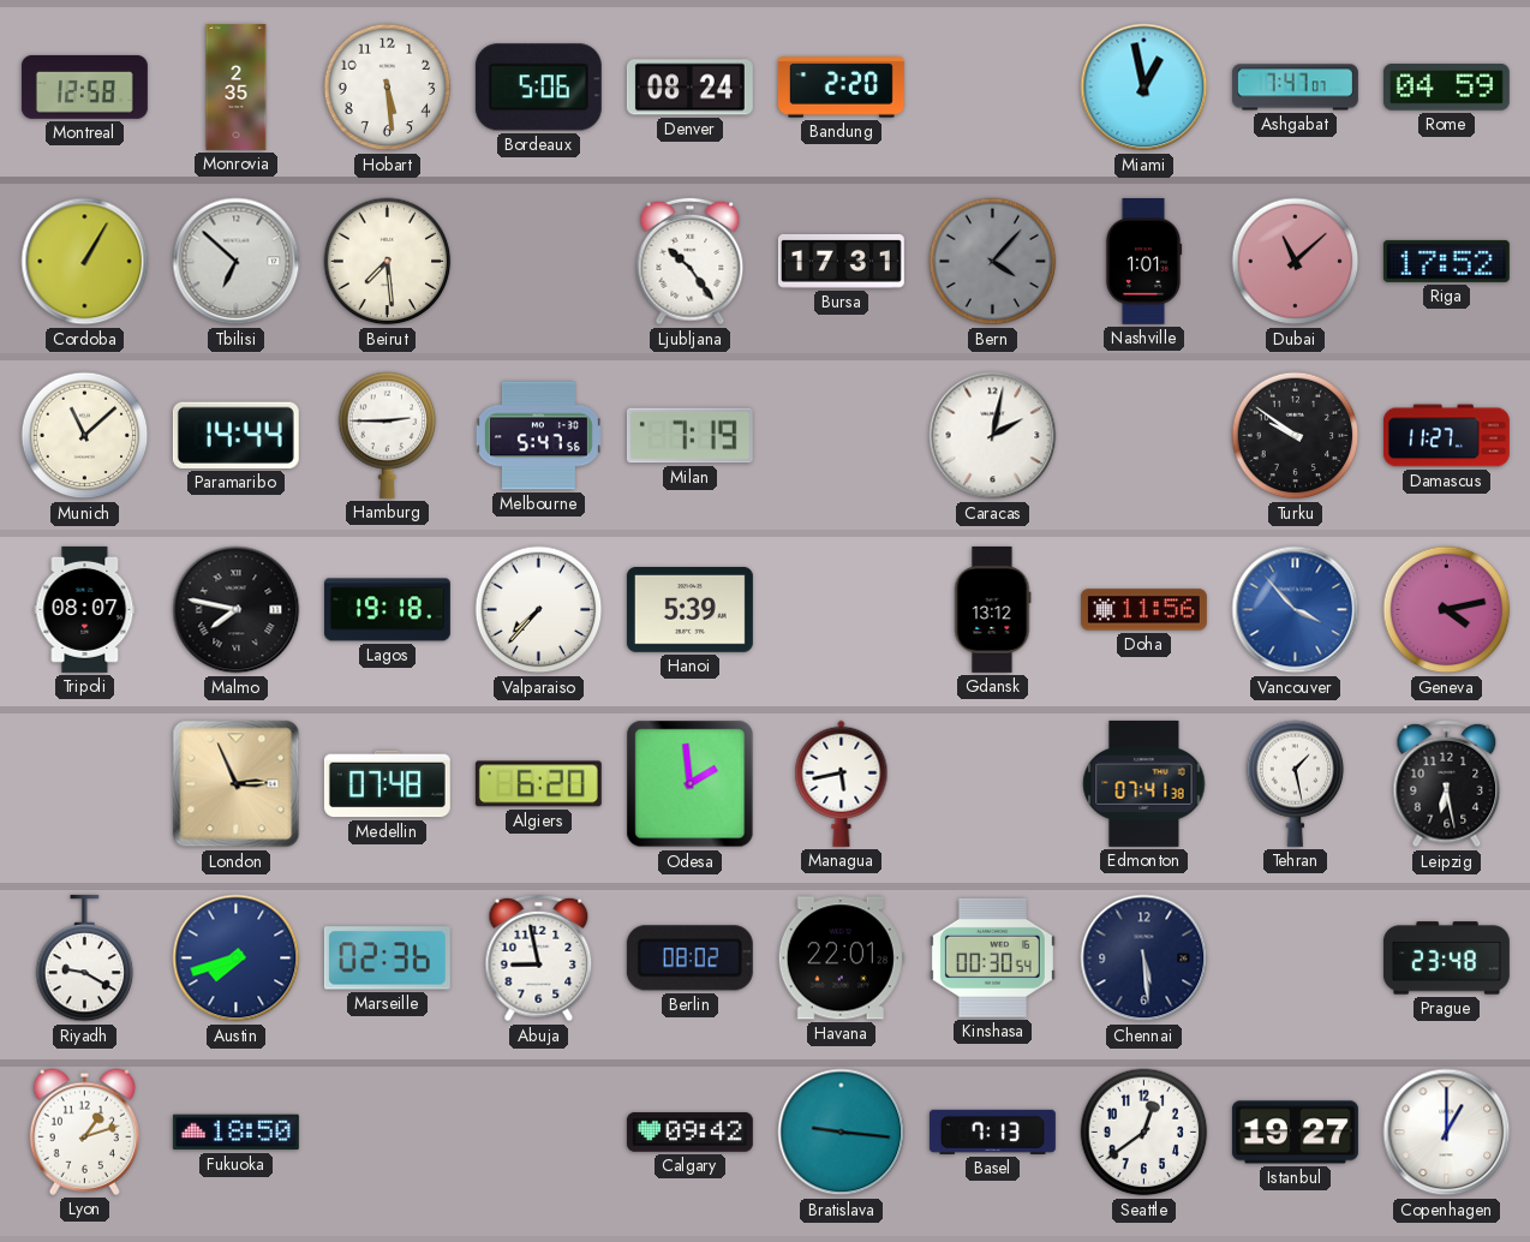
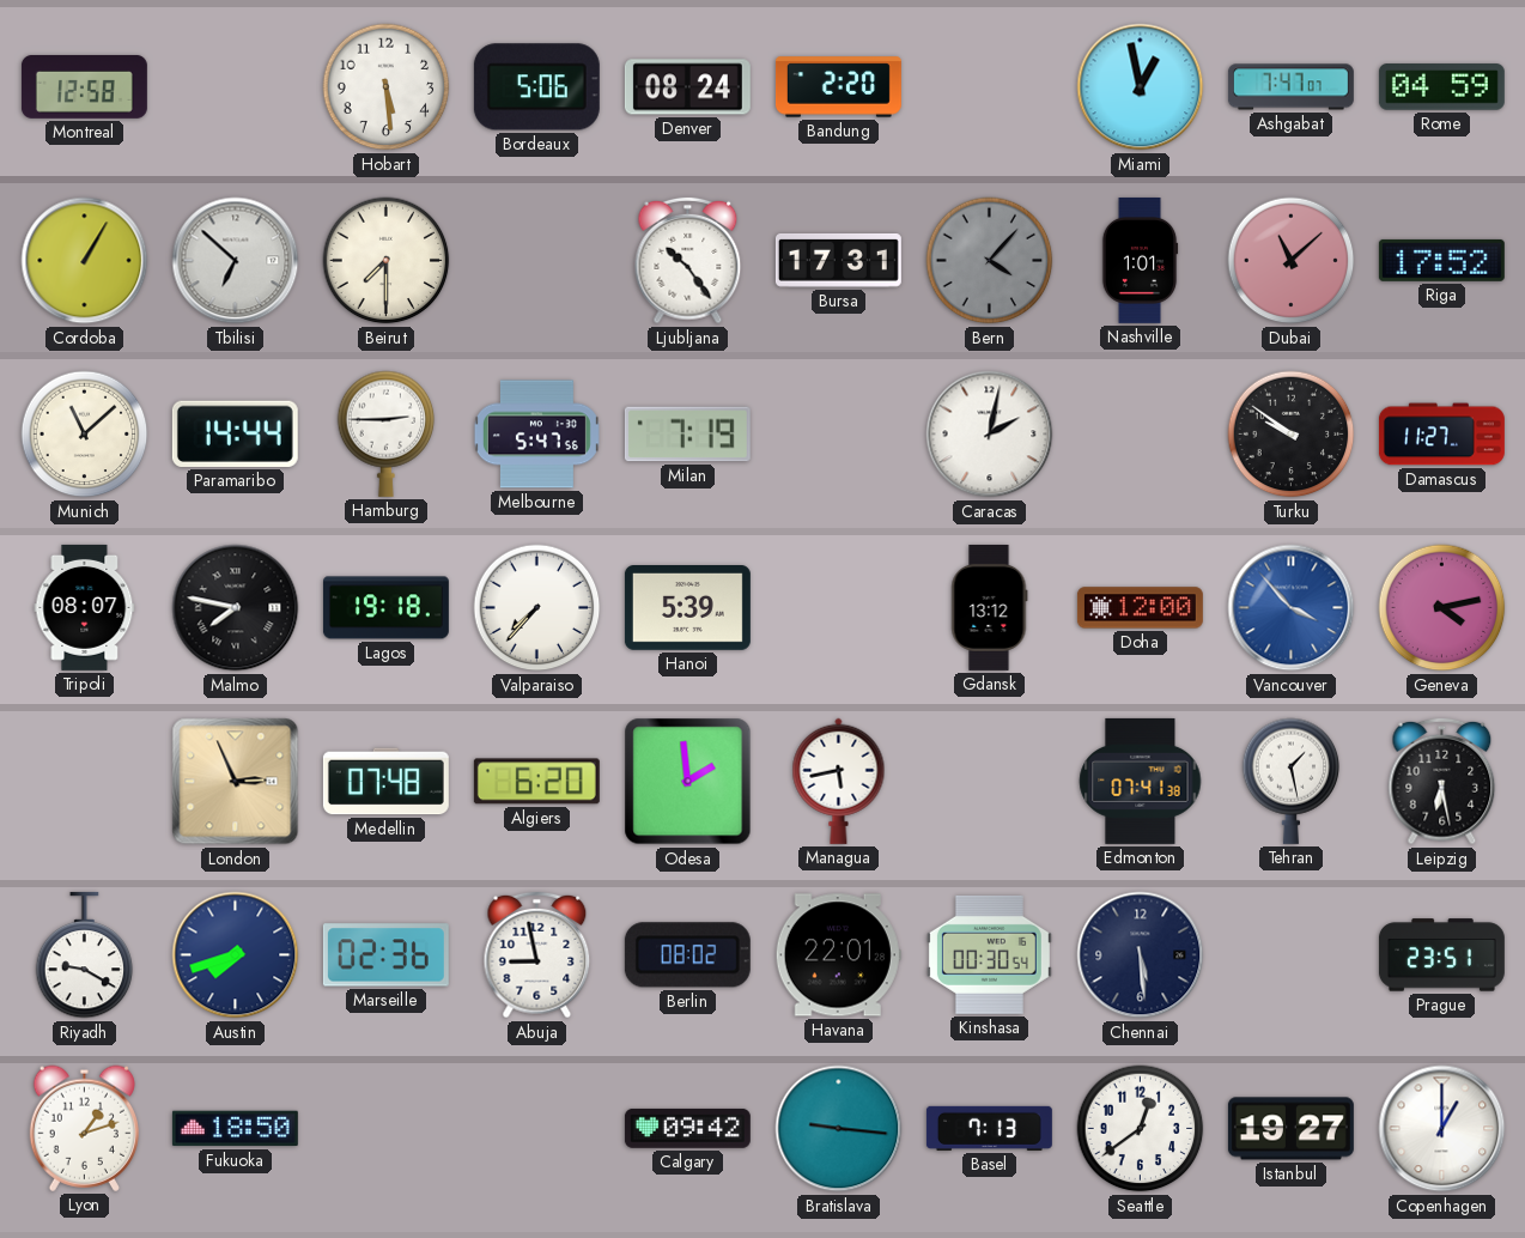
Monrovia: 2:35 -> none
Beirut: 7:29 -> 7:30
Doha: 11:56 -> 12:00
Prague: 23:48 -> 23:51
